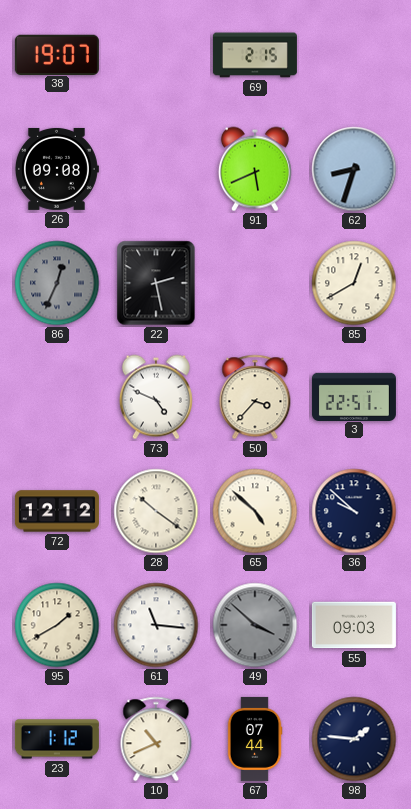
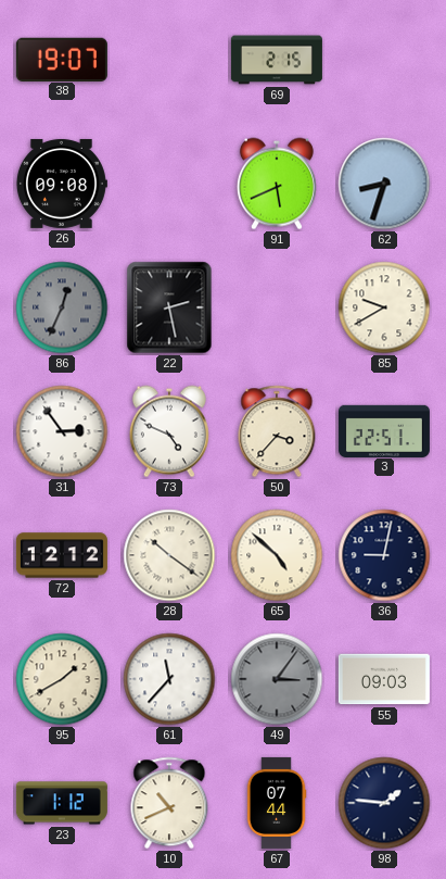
85: 12:40 -> 9:40
31: none -> 2:54
36: 9:52 -> 9:02
61: 11:16 -> 11:37
49: 3:52 -> 3:06
